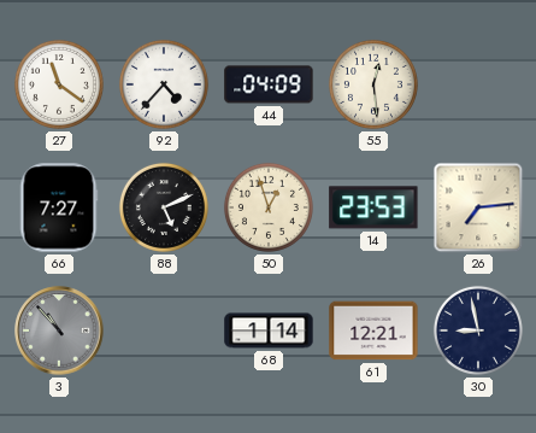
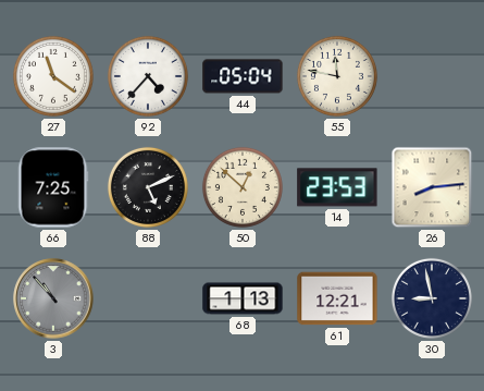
44: 04:09 -> 05:04
55: 12:29 -> 11:47
66: 7:27 -> 7:25
50: 12:57 -> 12:52
26: 7:14 -> 8:14
68: 1:14 -> 1:13
